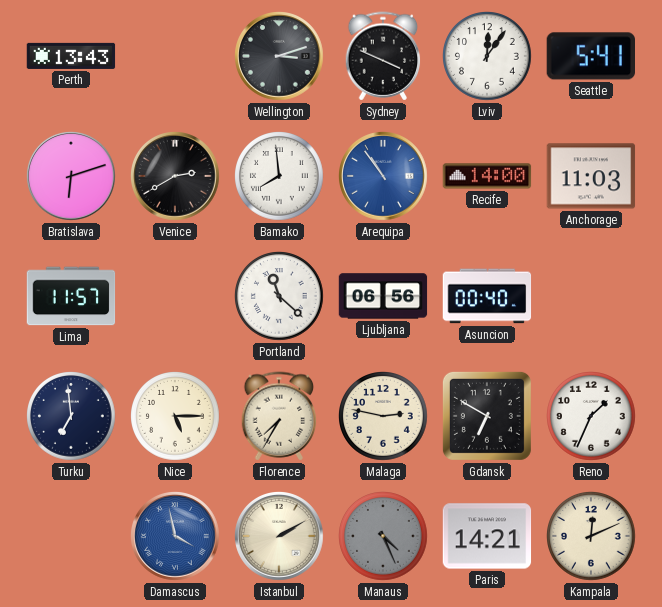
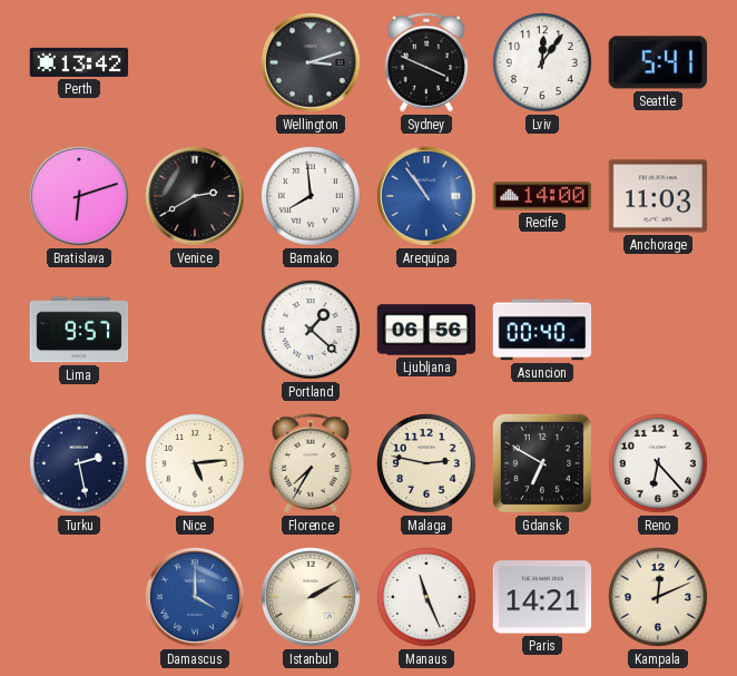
Perth: 13:43 -> 13:42
Lima: 11:57 -> 9:57
Portland: 11:22 -> 1:22
Turku: 6:59 -> 2:28
Nice: 5:15 -> 5:14
Reno: 1:34 -> 6:23
Damascus: 3:58 -> 4:00
Manaus: 4:26 -> 11:26
Manaus dial: grey -> white
